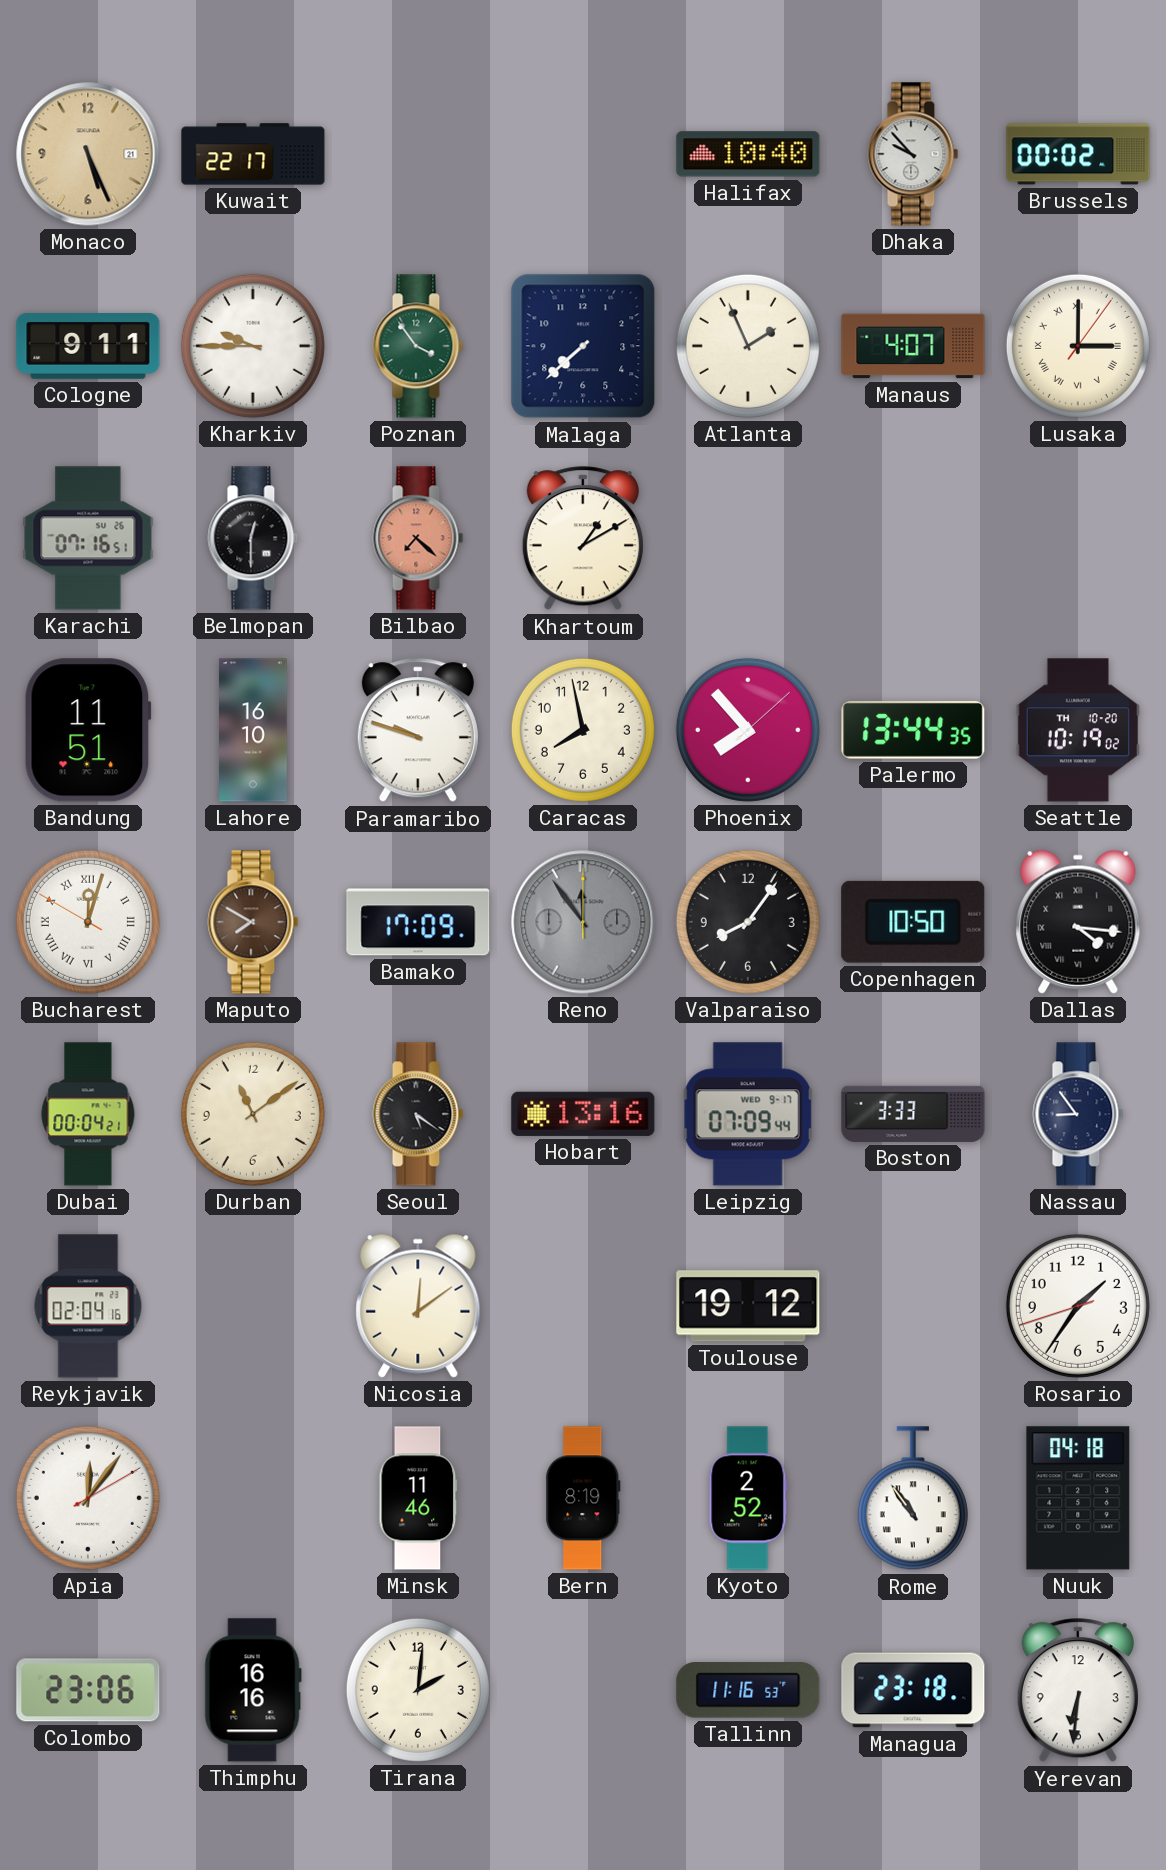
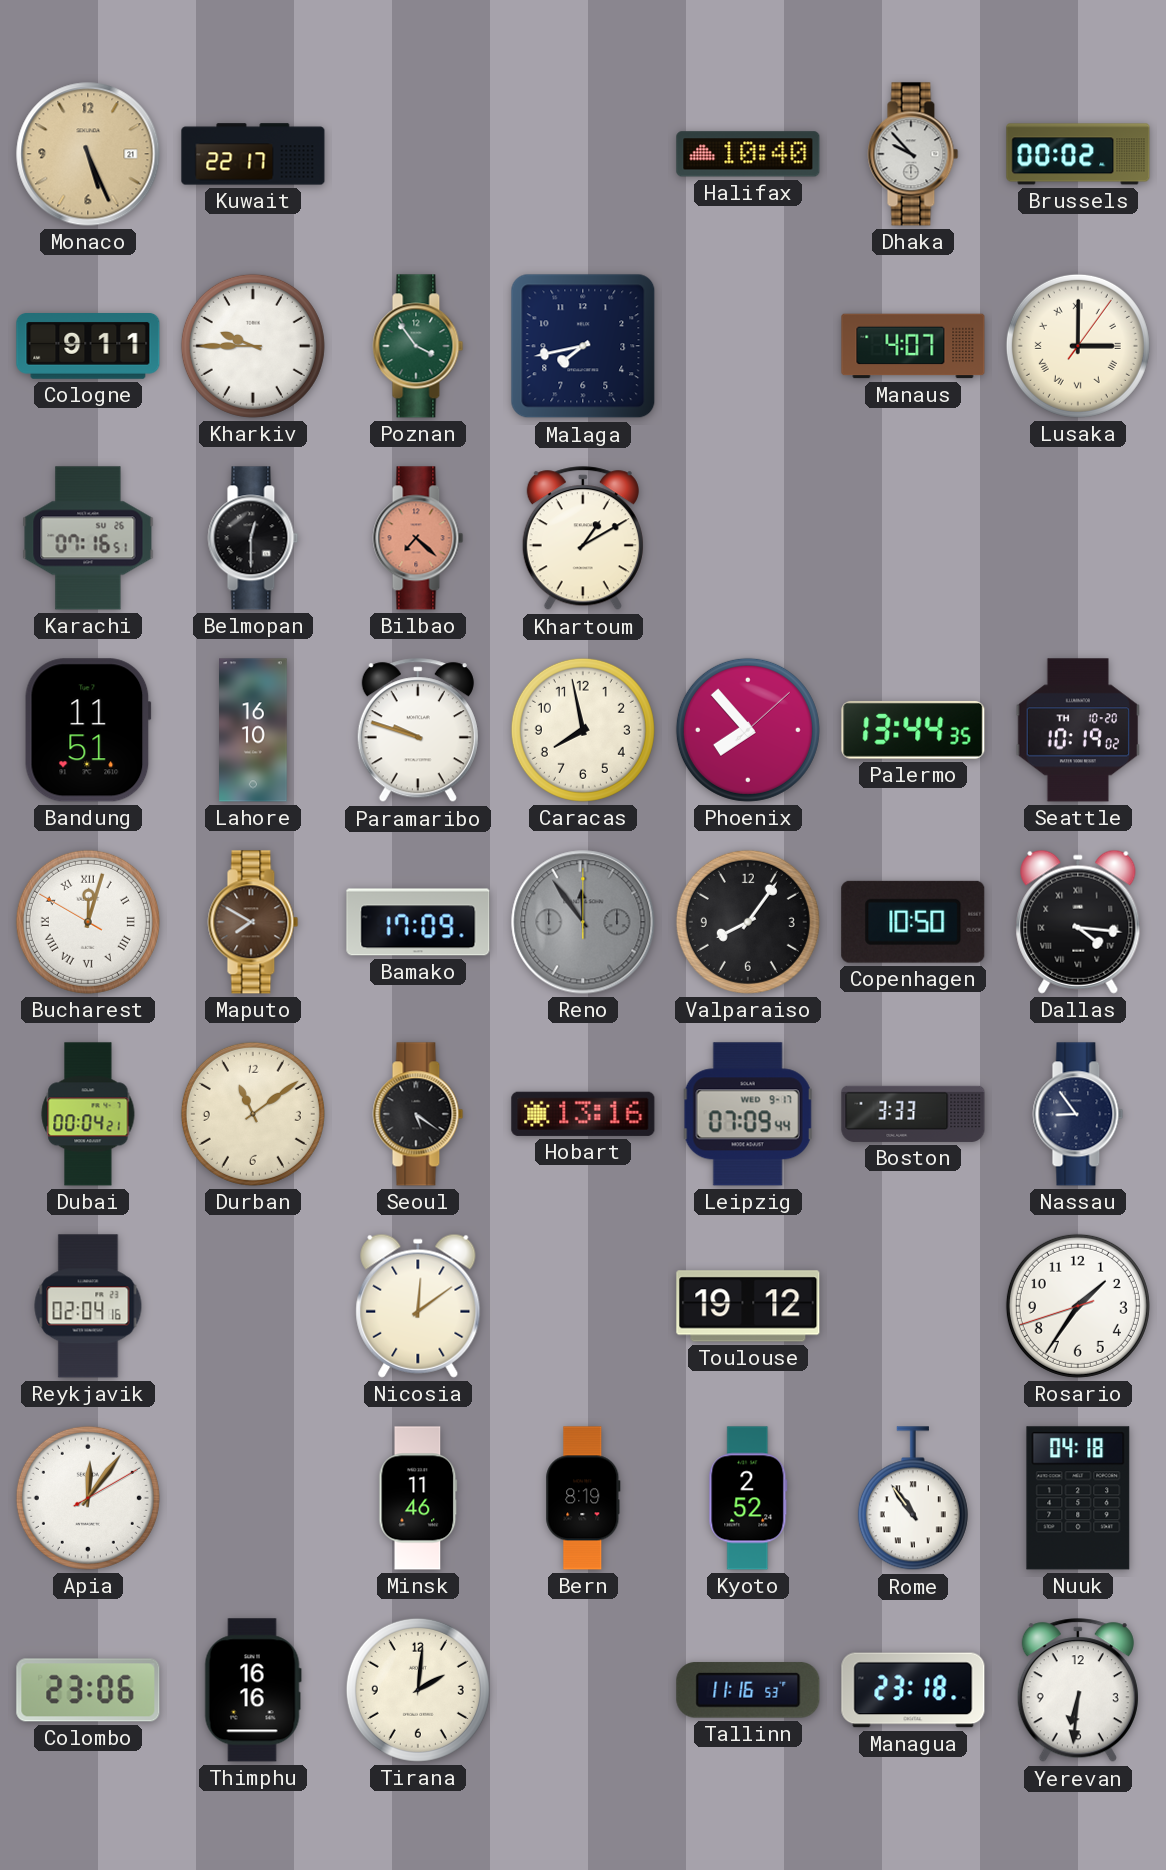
Malaga: 7:38 -> 7:43
Atlanta: 1:56 -> none
